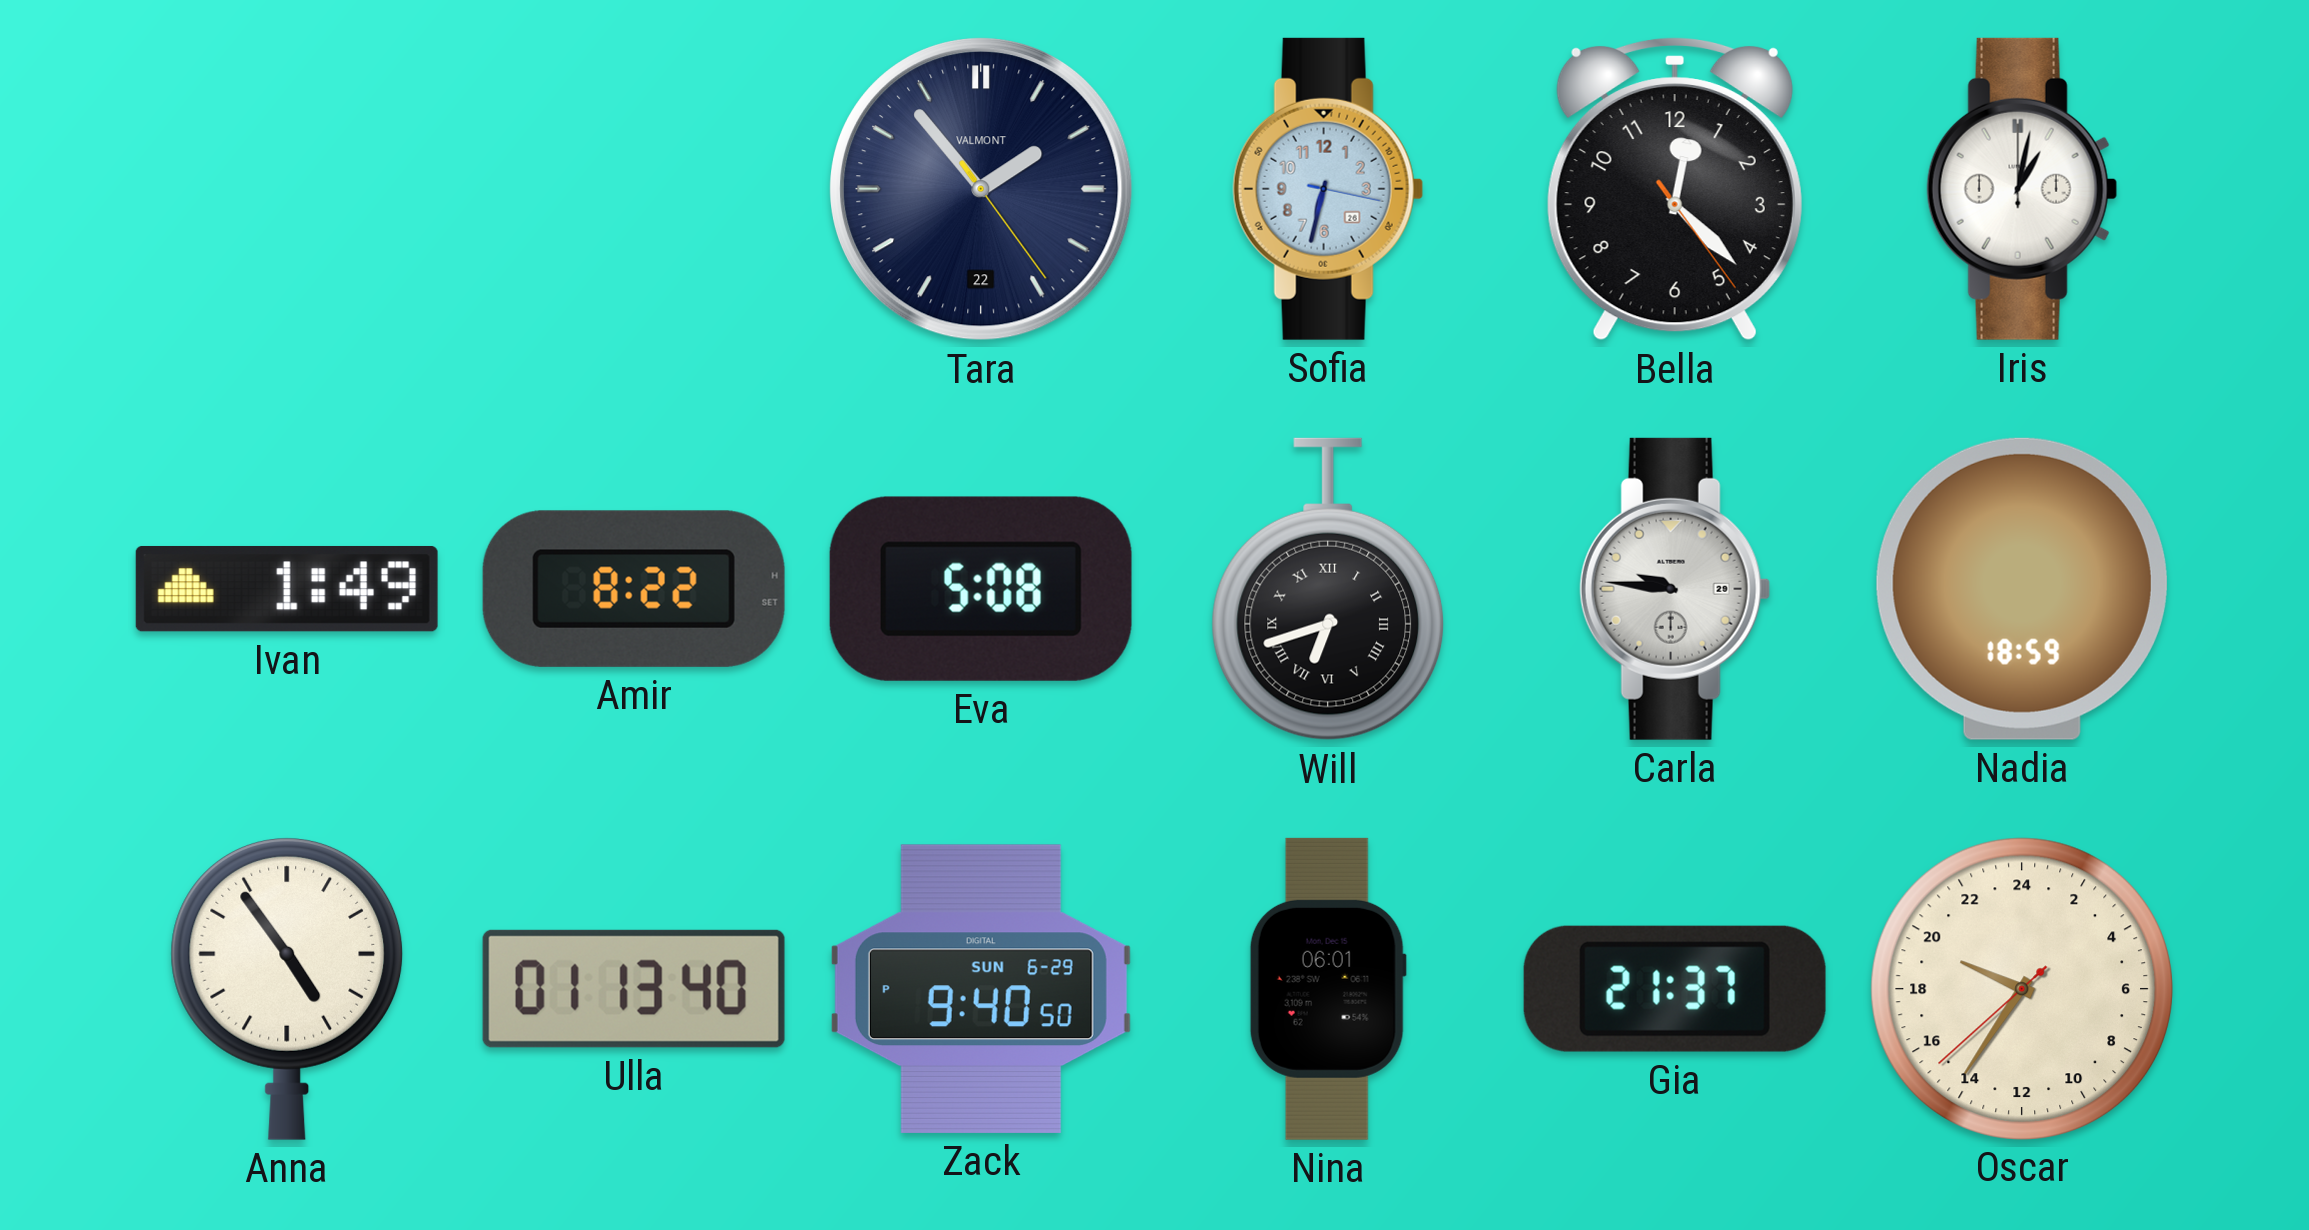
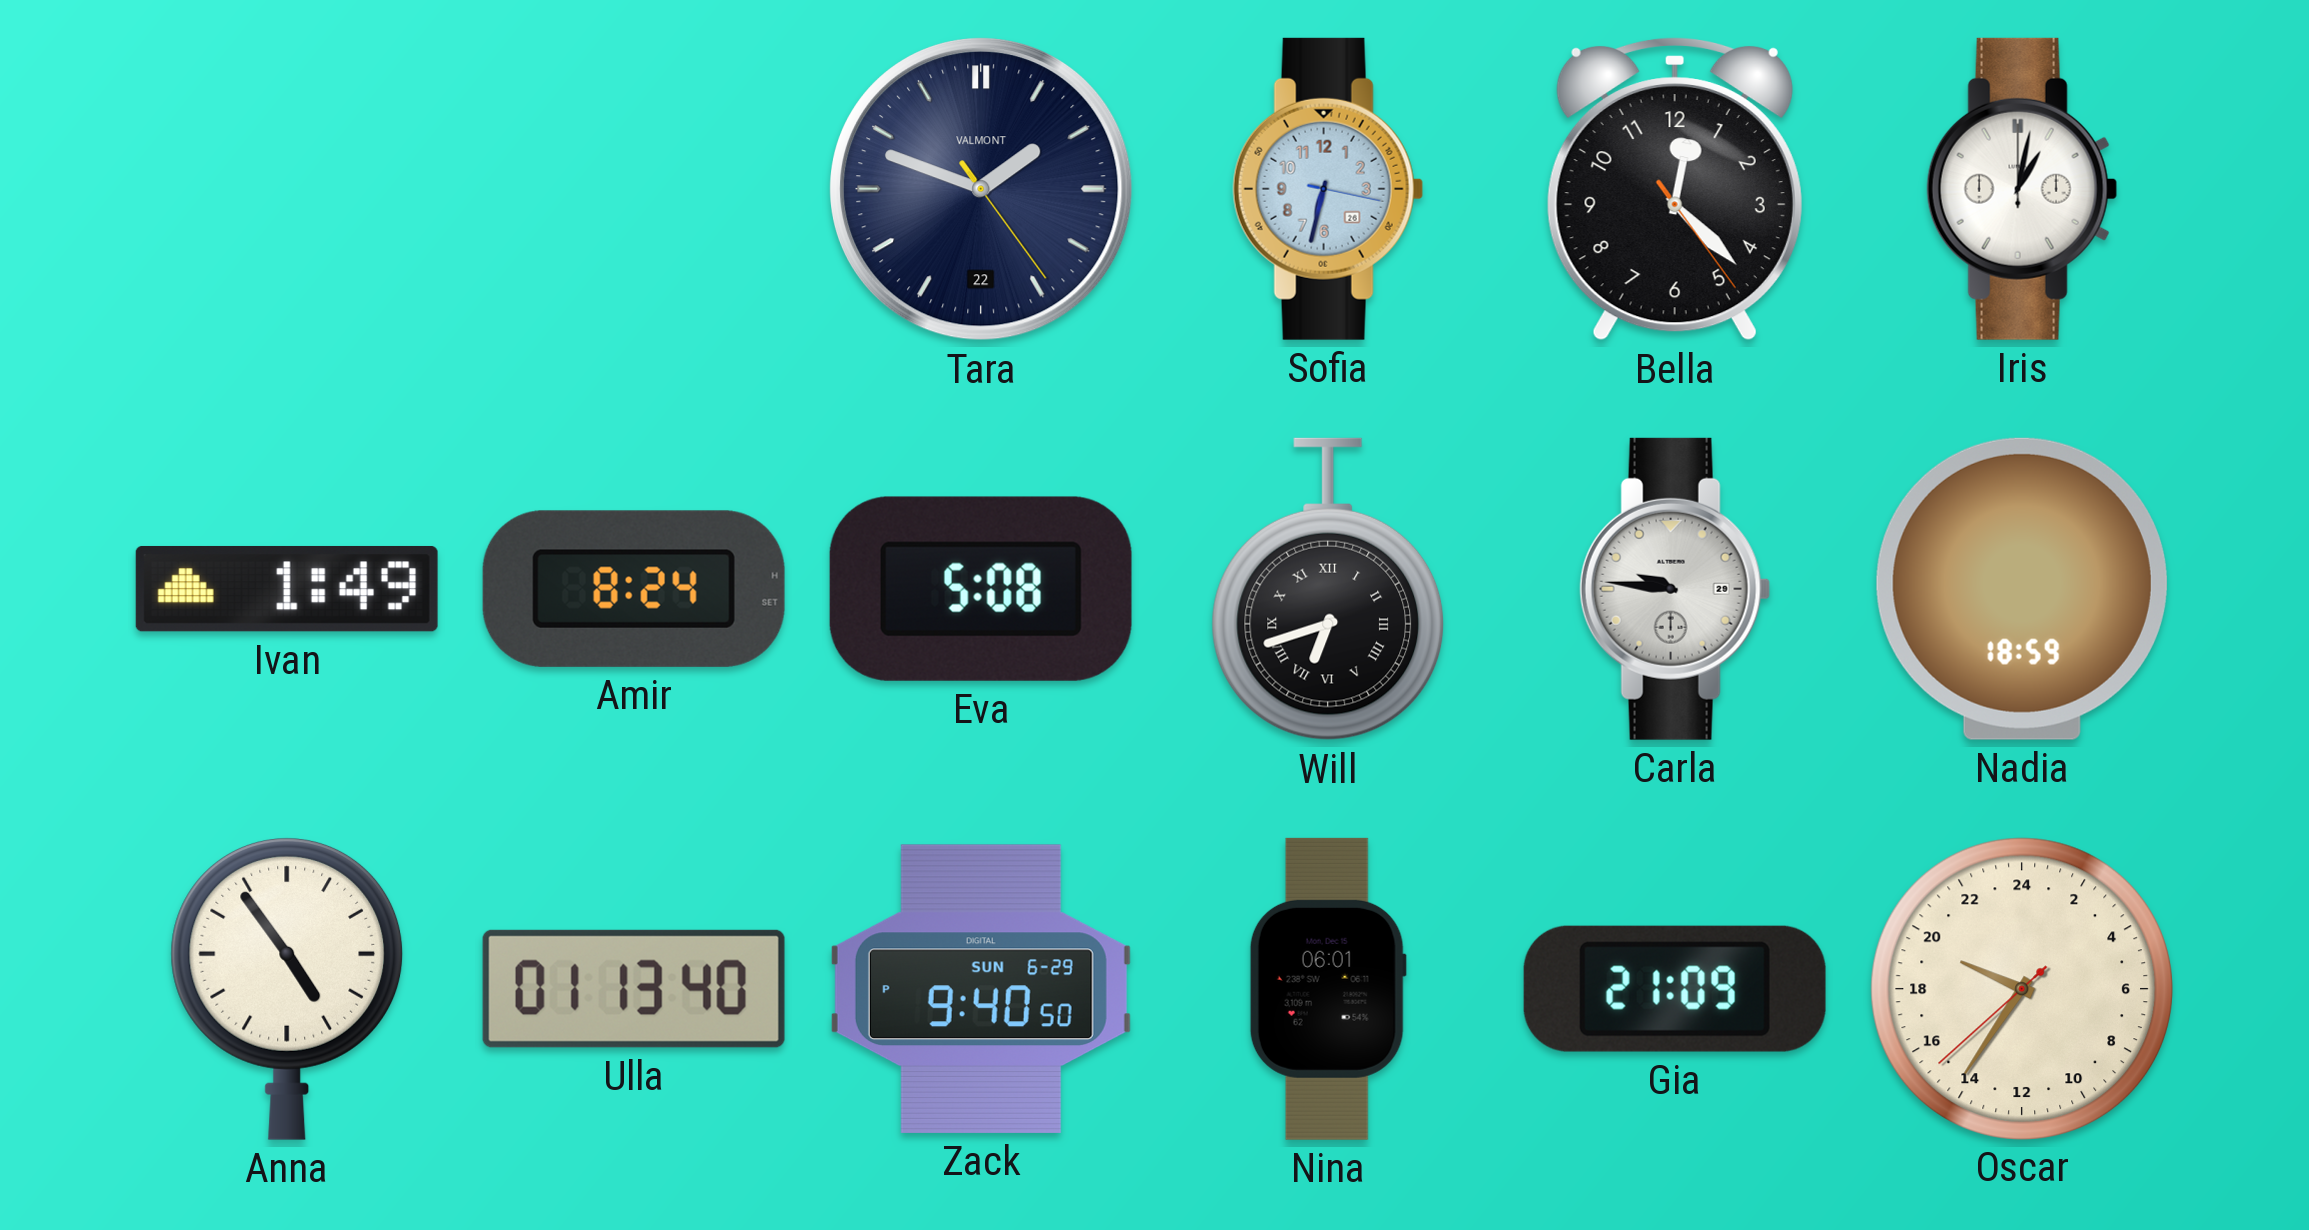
Tara: 1:53 -> 1:48
Amir: 8:22 -> 8:24
Gia: 21:37 -> 21:09
